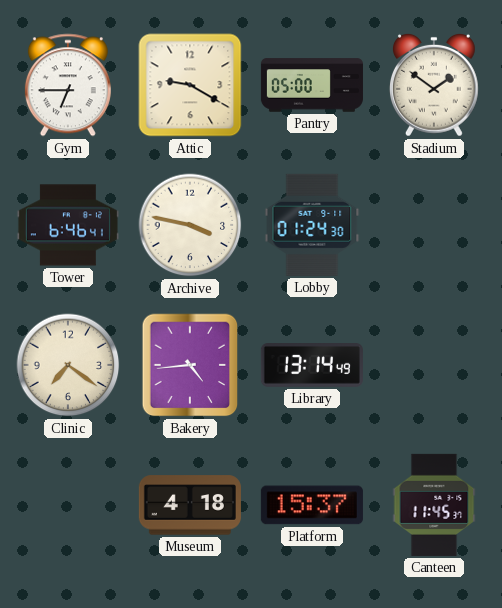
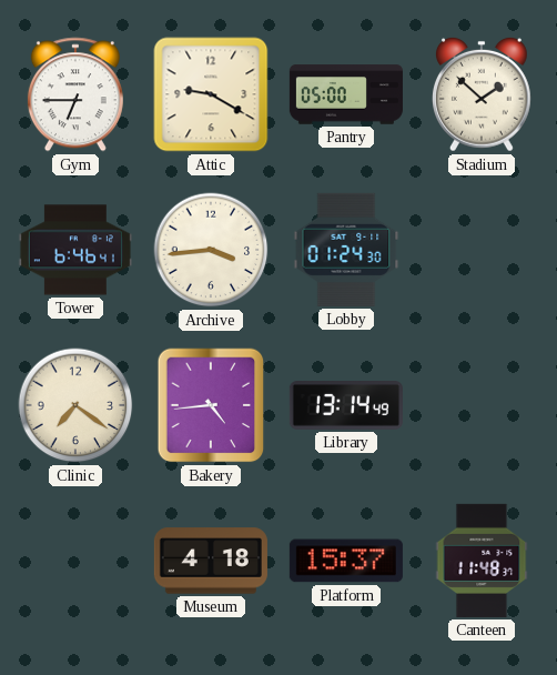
Stadium: 1:51 -> 1:52
Archive: 3:47 -> 3:44
Canteen: 11:45 -> 11:48
